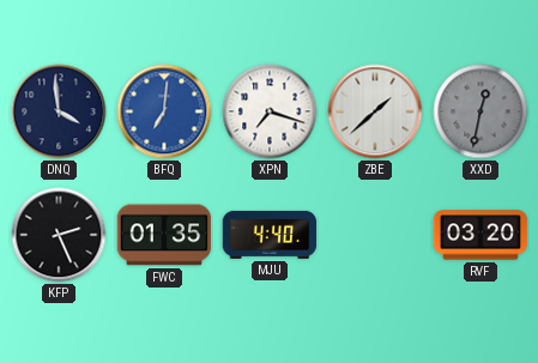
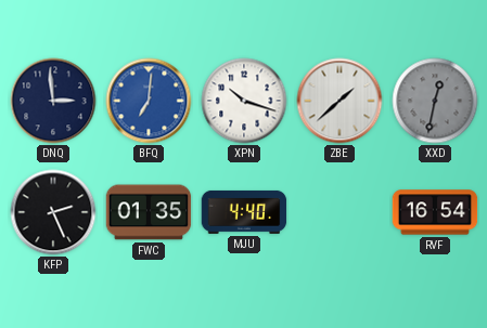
DNQ: 3:59 -> 2:59
XPN: 7:18 -> 10:18
RVF: 03:20 -> 16:54
